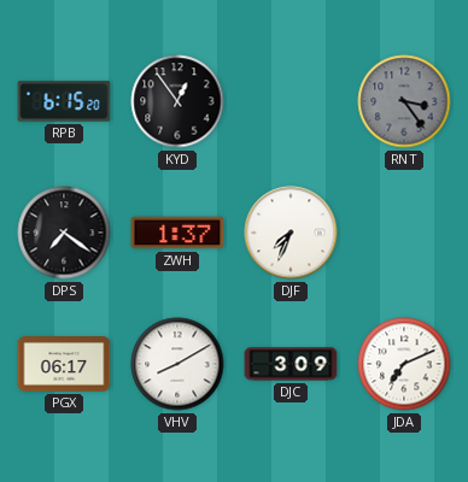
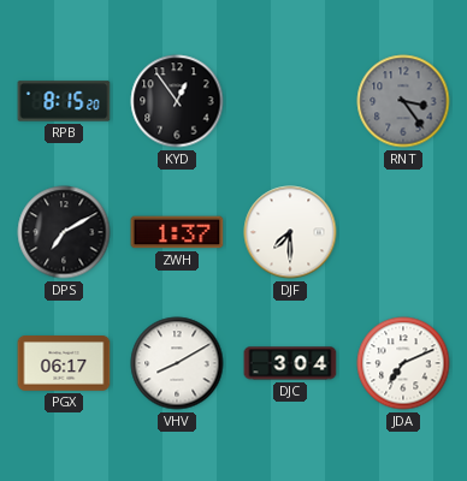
RPB: 6:15 -> 8:15
DPS: 7:21 -> 7:10
DJF: 7:34 -> 7:30
DJC: 3:09 -> 3:04
